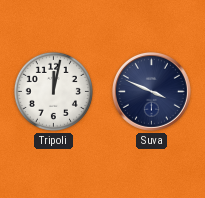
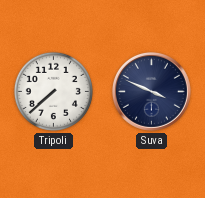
Tripoli: 12:02 -> 7:38
